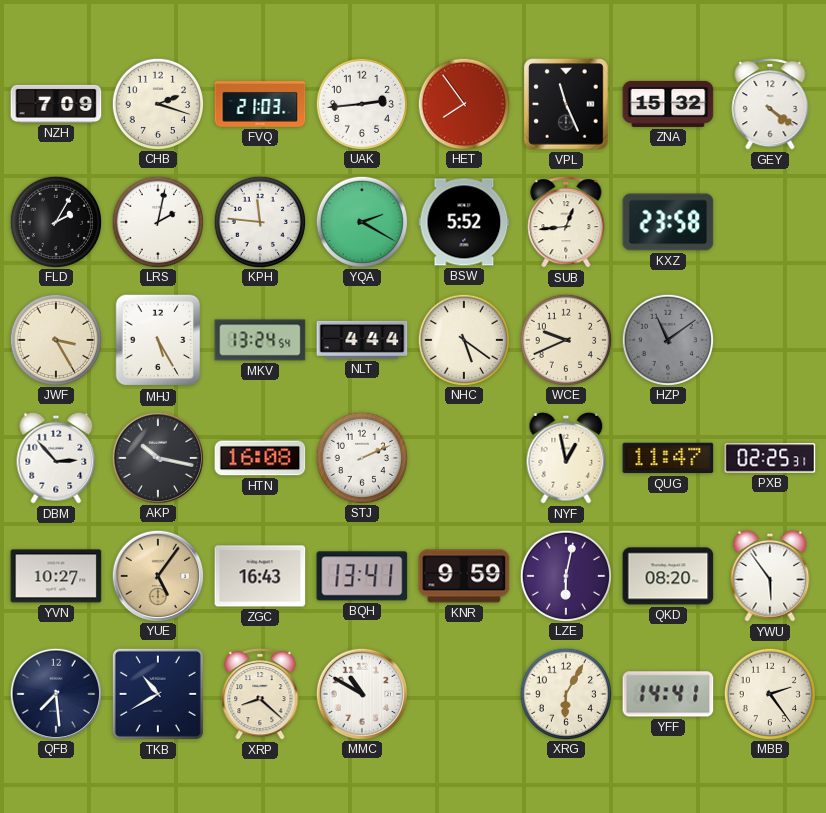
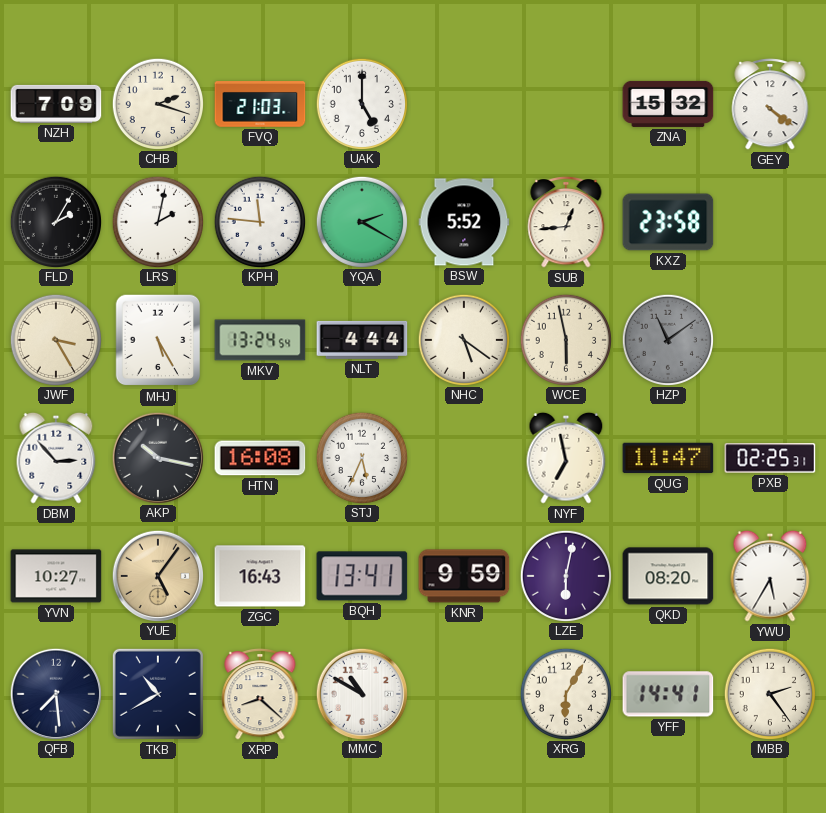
UAK: 2:44 -> 5:00
HET: 7:54 -> none
VPL: 11:26 -> none
WCE: 9:41 -> 5:58
STJ: 2:11 -> 5:34
NYF: 12:58 -> 6:58
YWU: 5:54 -> 5:35
